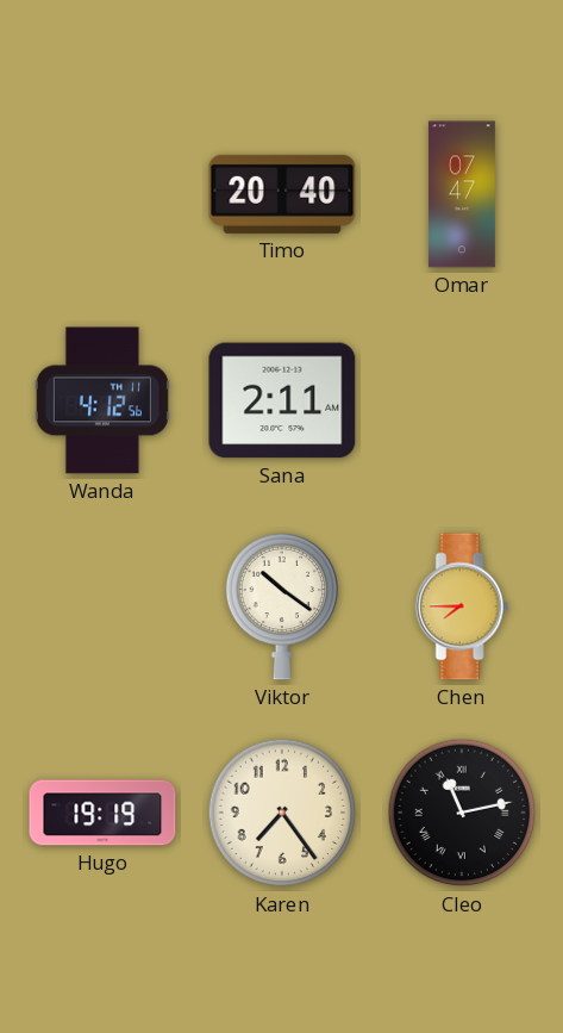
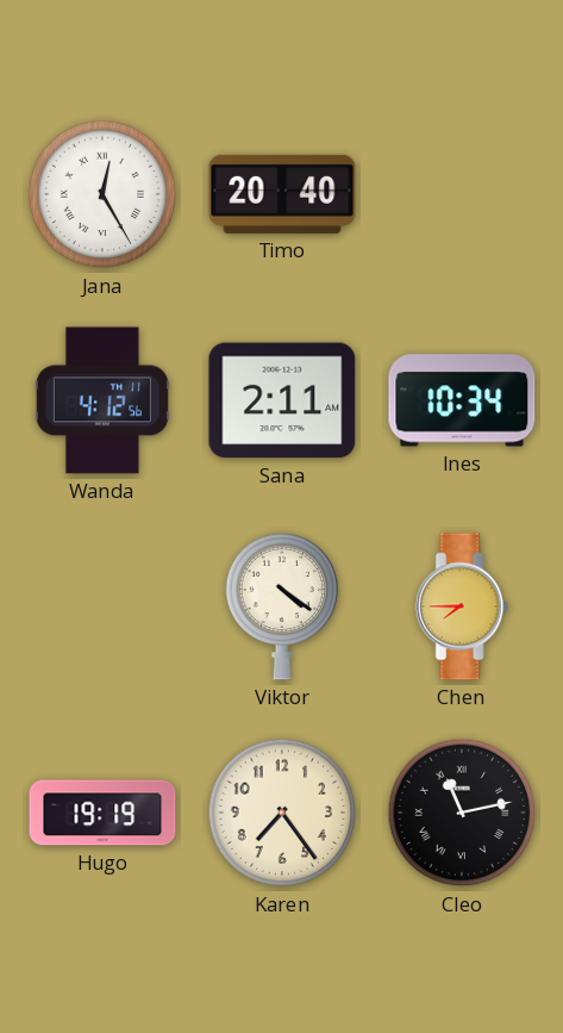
Jana: none -> 12:25
Omar: 07:47 -> none
Ines: none -> 10:34
Viktor: 10:21 -> 4:21
